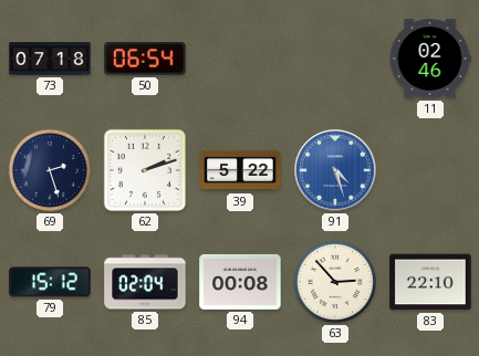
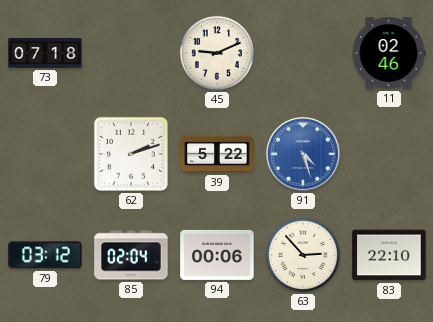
50: 06:54 -> none
45: none -> 9:11
69: 2:27 -> none
79: 15:12 -> 03:12
94: 00:08 -> 00:06
